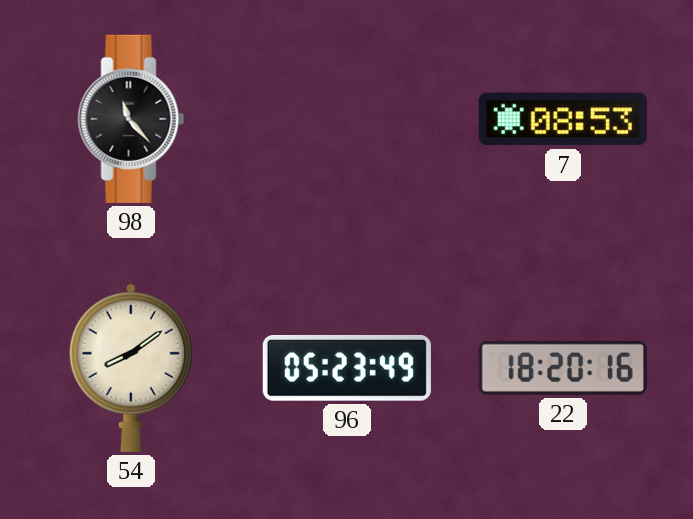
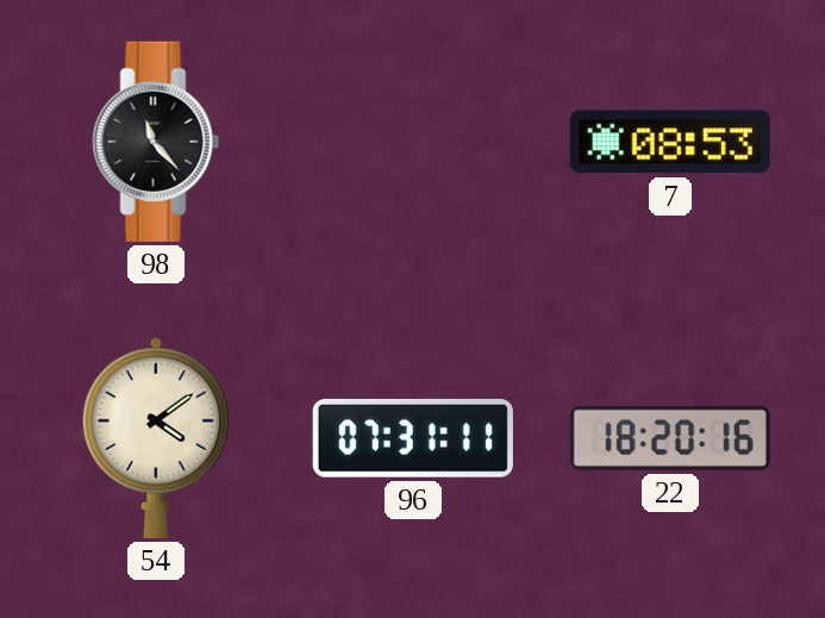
54: 8:09 -> 4:09
96: 05:23 -> 07:31
